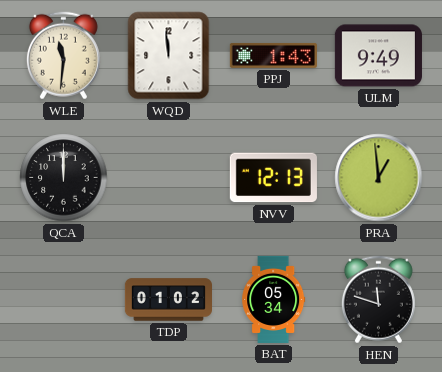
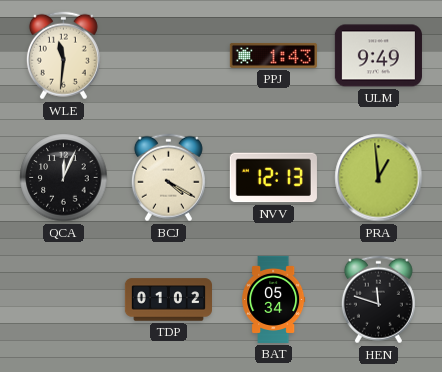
WQD: 11:59 -> none
QCA: 12:00 -> 12:04
BCJ: none -> 4:20
